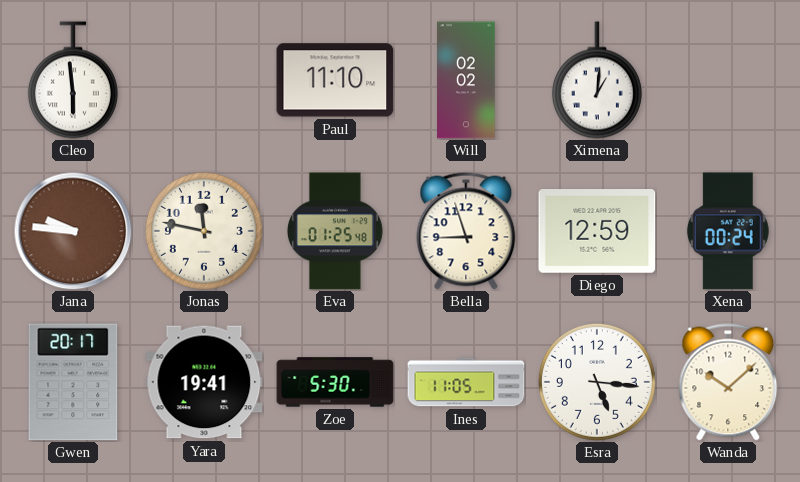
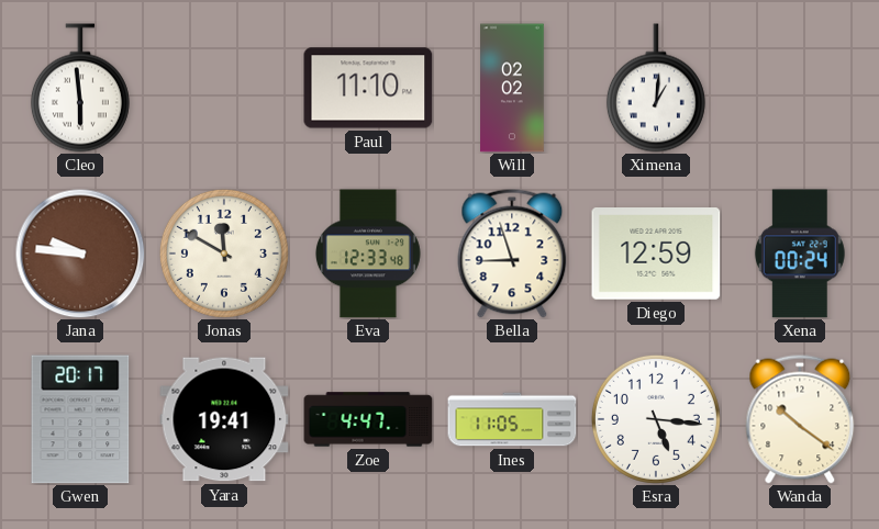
Jonas: 11:47 -> 11:50
Eva: 01:25 -> 12:33
Zoe: 5:30 -> 4:47
Wanda: 10:08 -> 10:21
